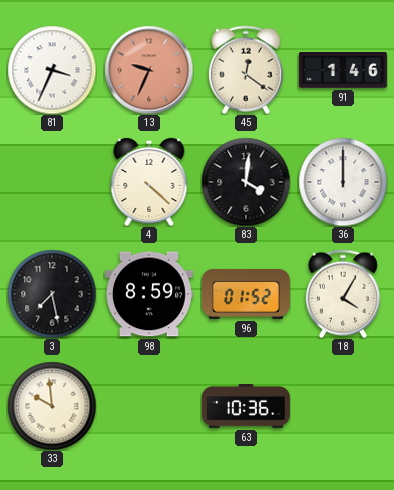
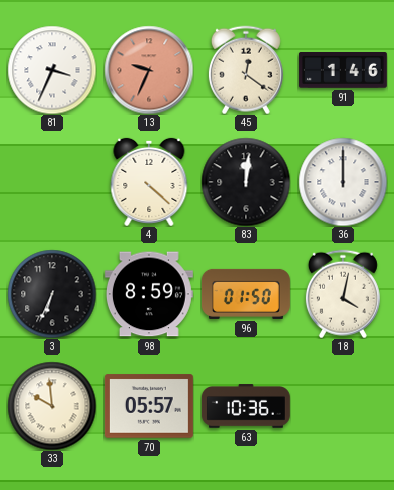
83: 4:01 -> 12:01
3: 7:28 -> 6:34
96: 01:52 -> 01:50
18: 4:05 -> 4:02
70: none -> 05:57
